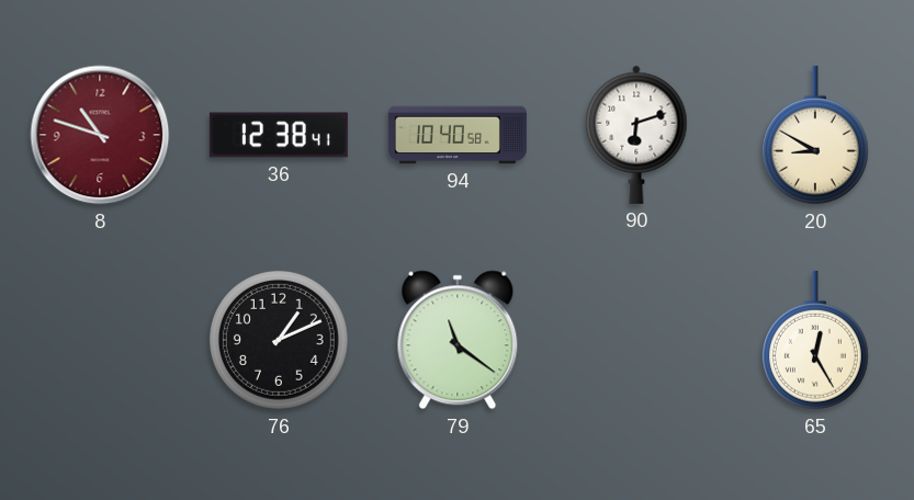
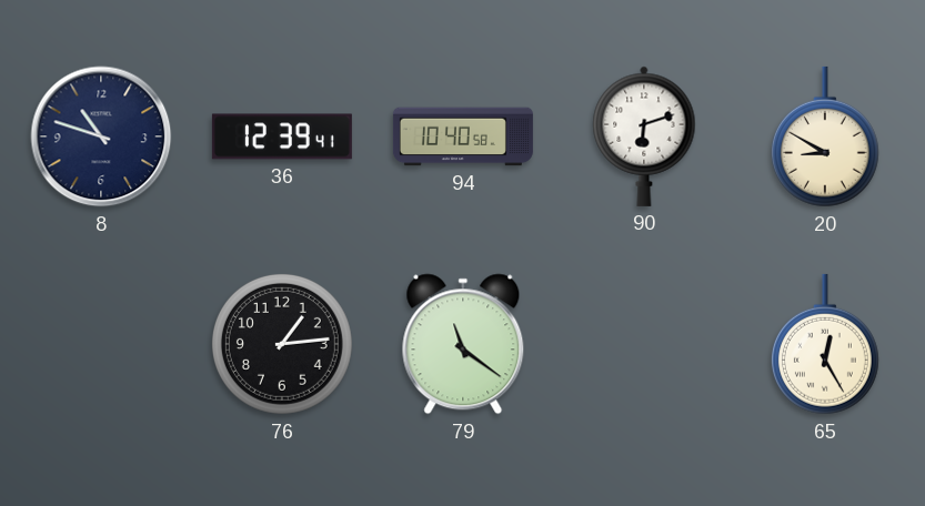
8 dial: burgundy -> navy
36: 12:38 -> 12:39
76: 1:11 -> 1:14
